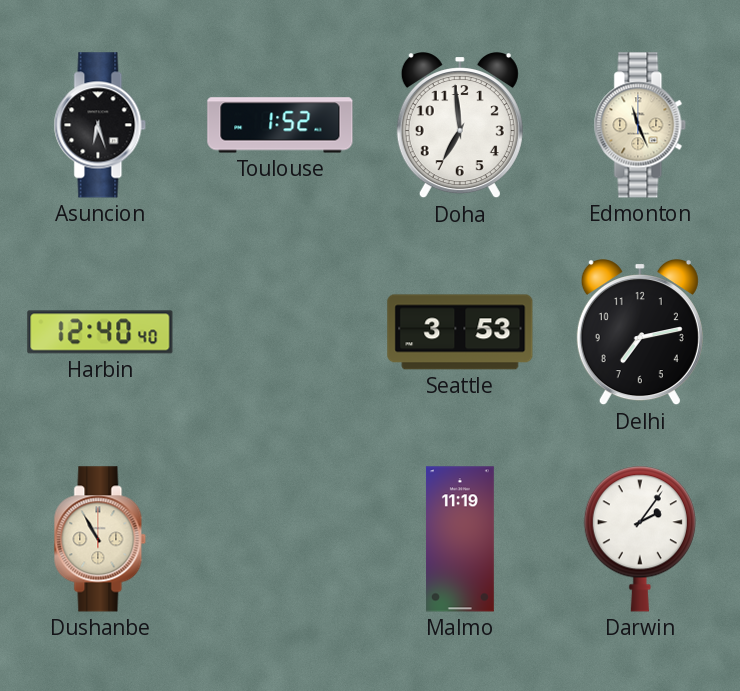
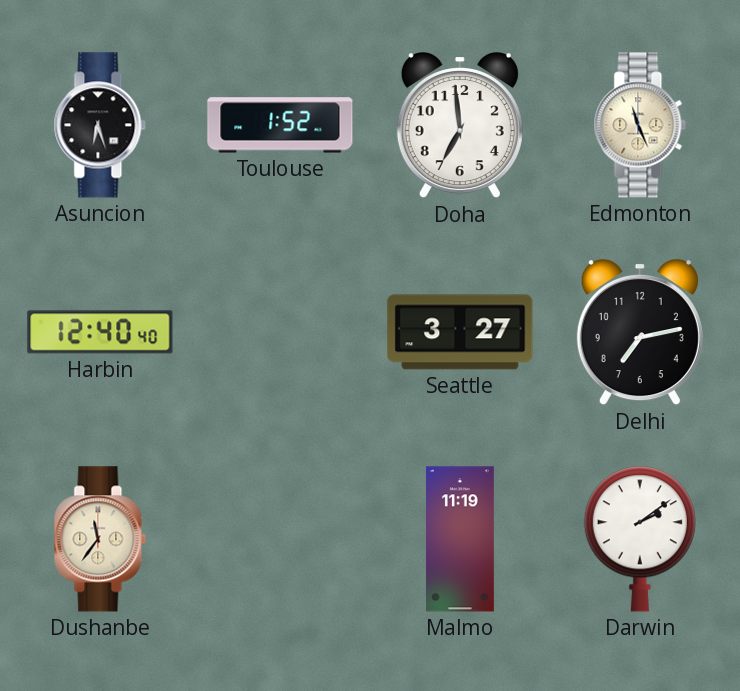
Seattle: 3:53 -> 3:27
Dushanbe: 10:55 -> 11:36
Darwin: 2:06 -> 2:09
